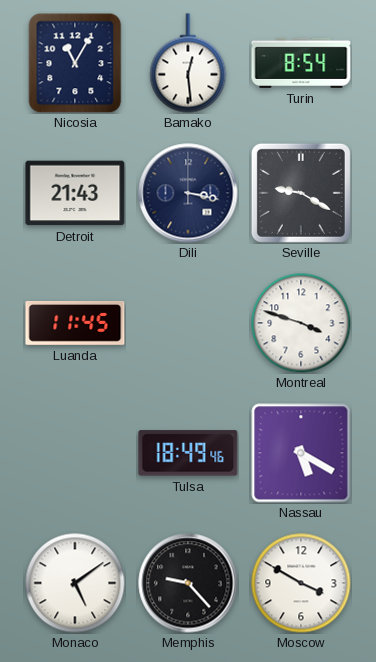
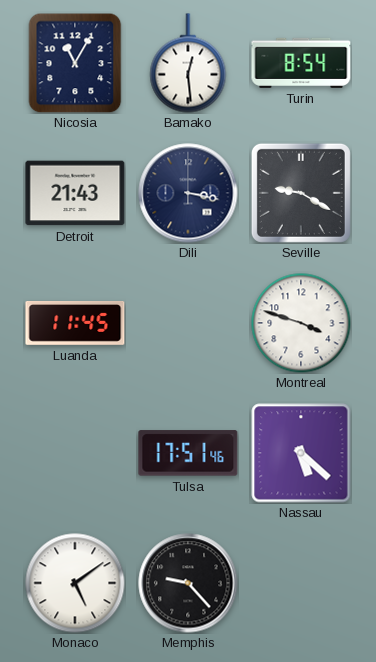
Tulsa: 18:49 -> 17:51
Nassau: 5:20 -> 5:22
Moscow: 3:50 -> none
